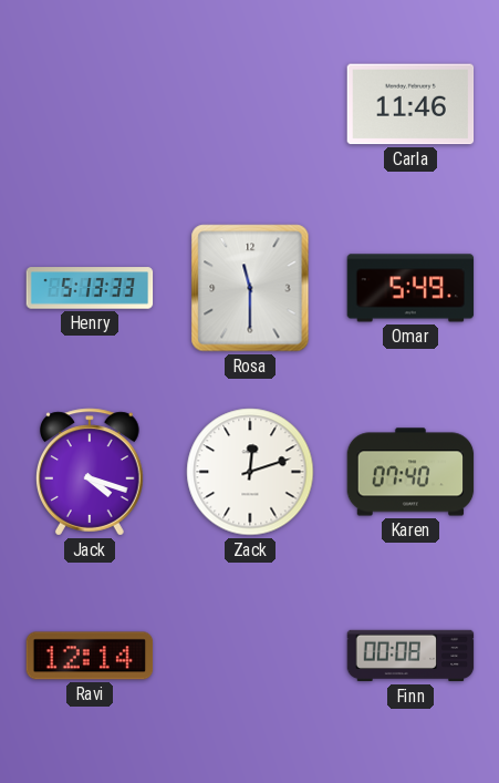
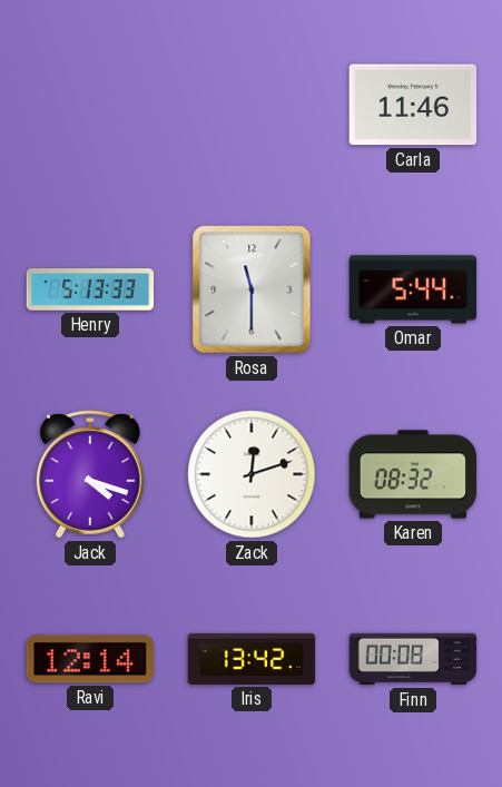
Omar: 5:49 -> 5:44
Karen: 07:40 -> 08:32
Iris: none -> 13:42
